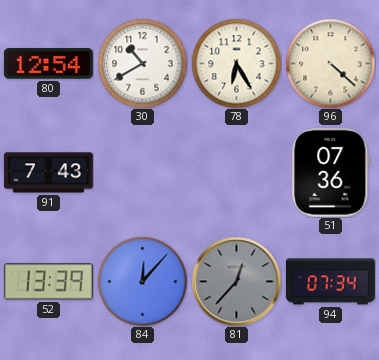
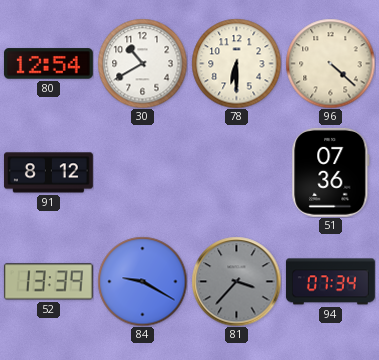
78: 6:25 -> 6:30
91: 7:43 -> 8:12
84: 12:07 -> 9:20
81: 12:37 -> 3:37
